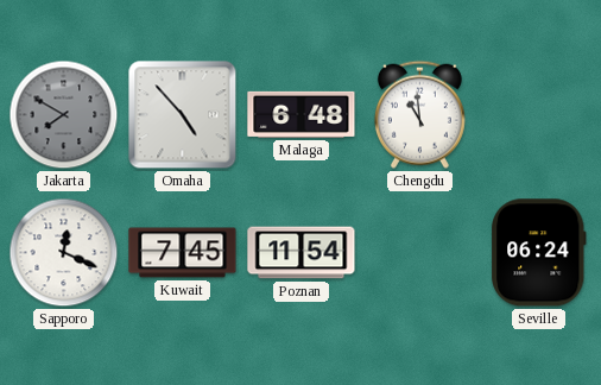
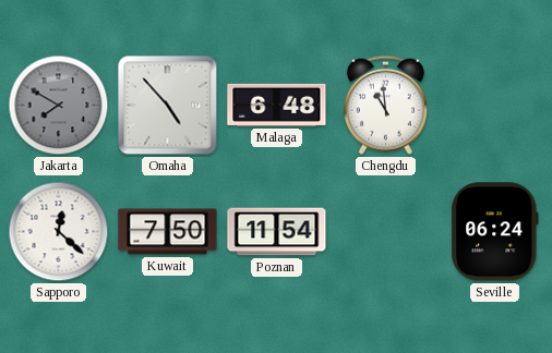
Sapporo: 12:19 -> 12:22
Kuwait: 7:45 -> 7:50
